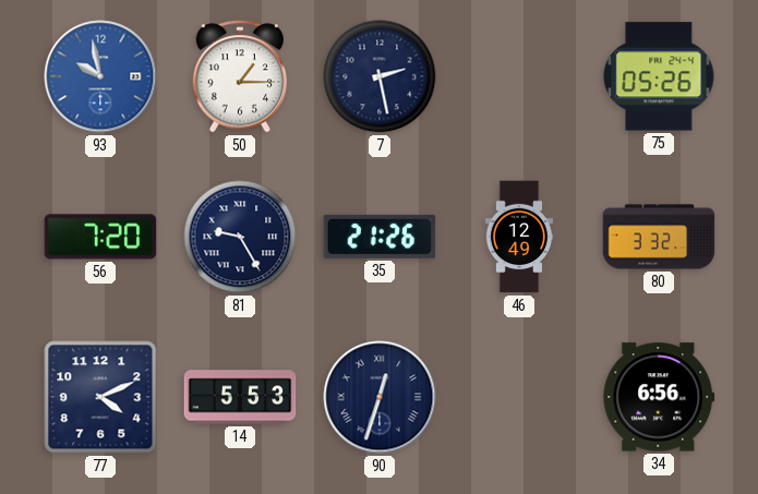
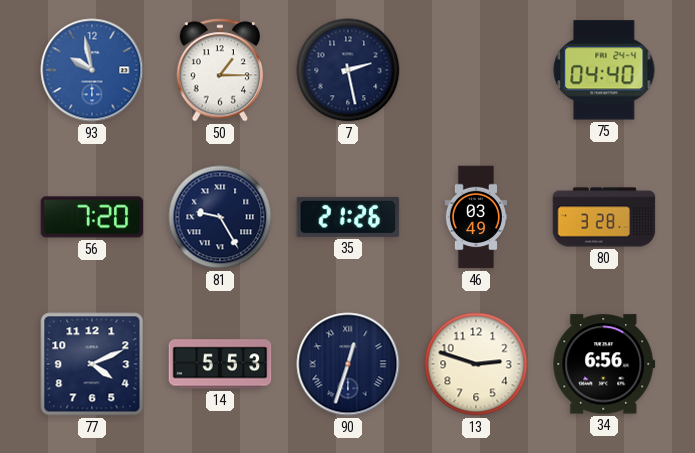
75: 05:26 -> 04:40
46: 12:49 -> 03:49
80: 3:32 -> 3:28
13: none -> 2:48
